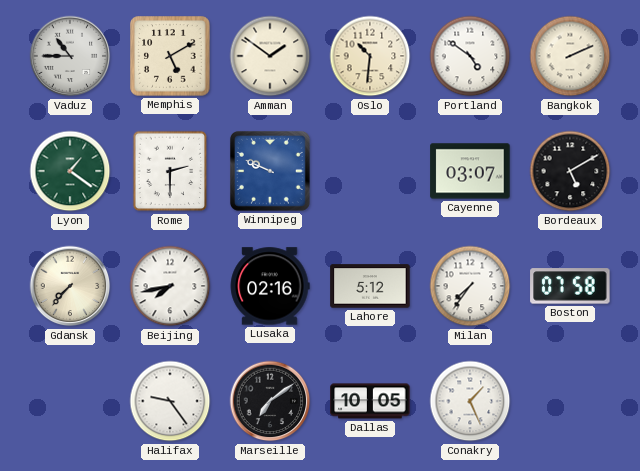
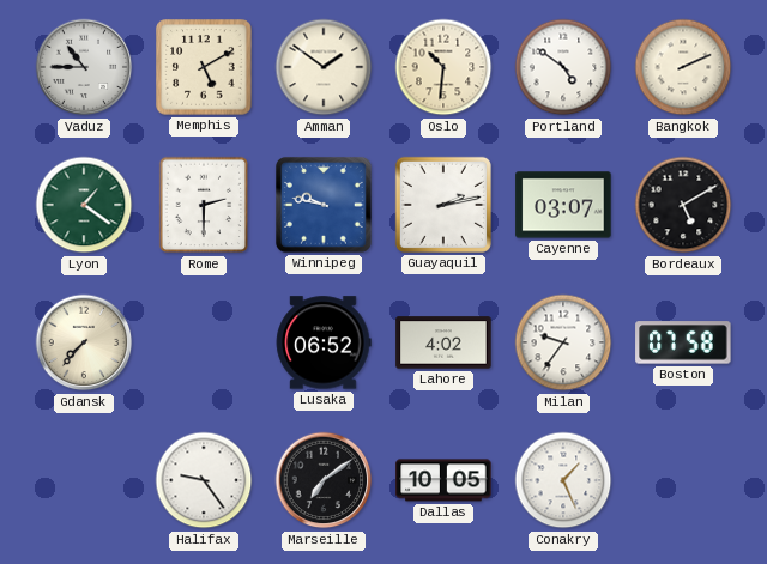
Winnipeg: 9:49 -> 9:47
Guayaquil: none -> 2:13
Beijing: 7:43 -> none
Lusaka: 02:16 -> 06:52
Lahore: 5:12 -> 4:02
Milan: 7:36 -> 9:36
